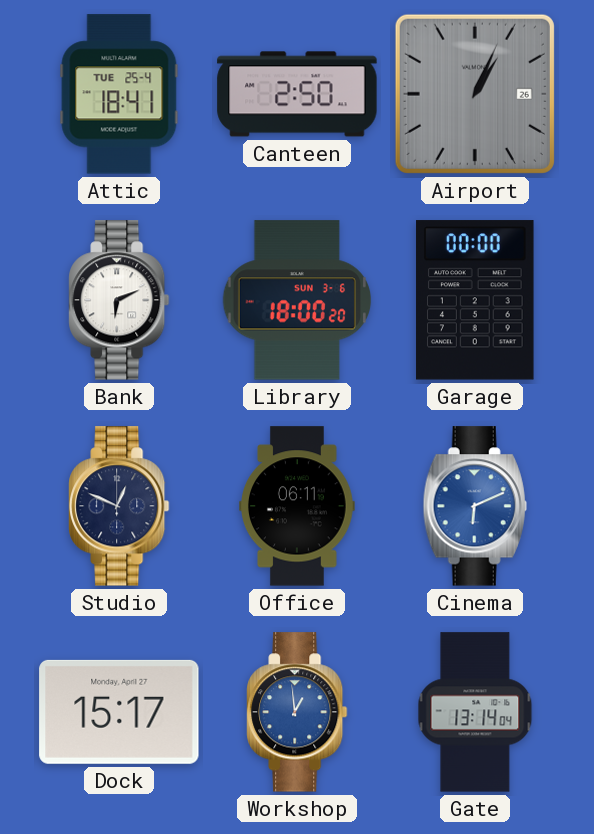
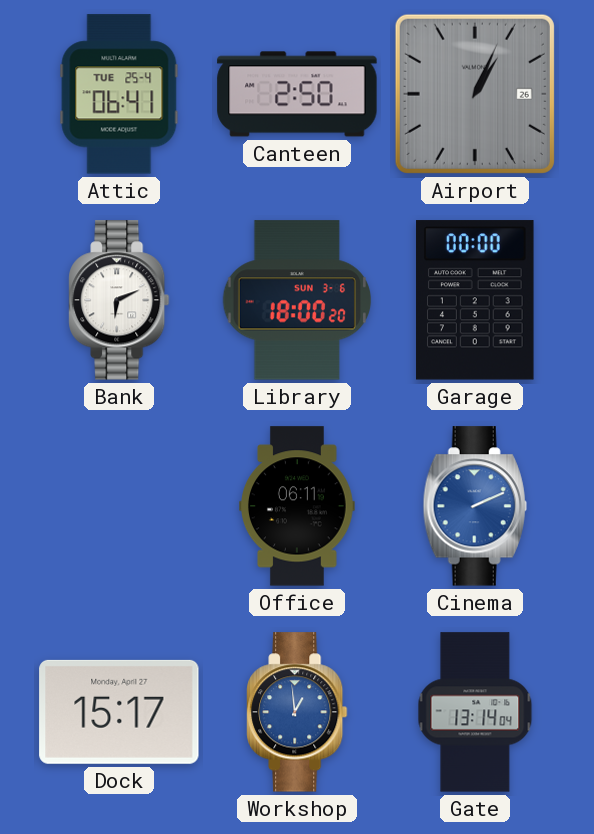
Attic: 18:41 -> 06:41
Studio: 12:49 -> none
Cinema: 6:11 -> 2:11
